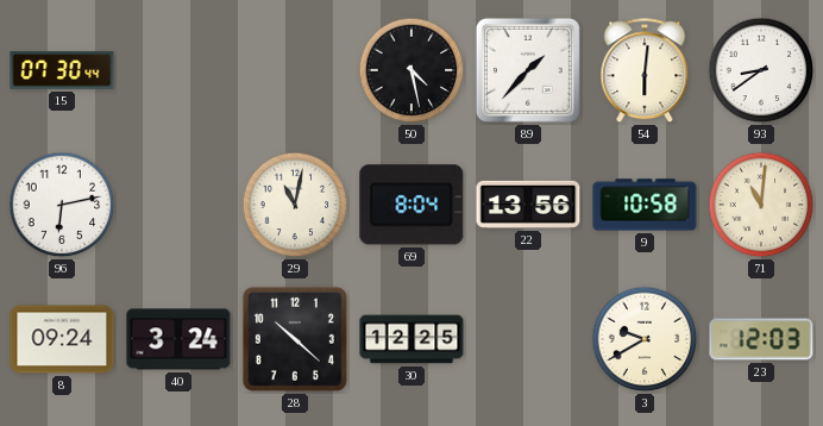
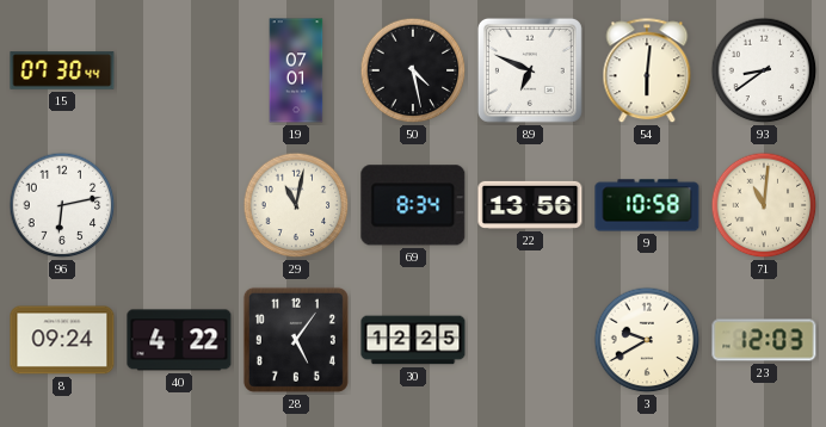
19: none -> 07:01
89: 1:37 -> 6:49
69: 8:04 -> 8:34
40: 3:24 -> 4:22
28: 10:22 -> 5:06
